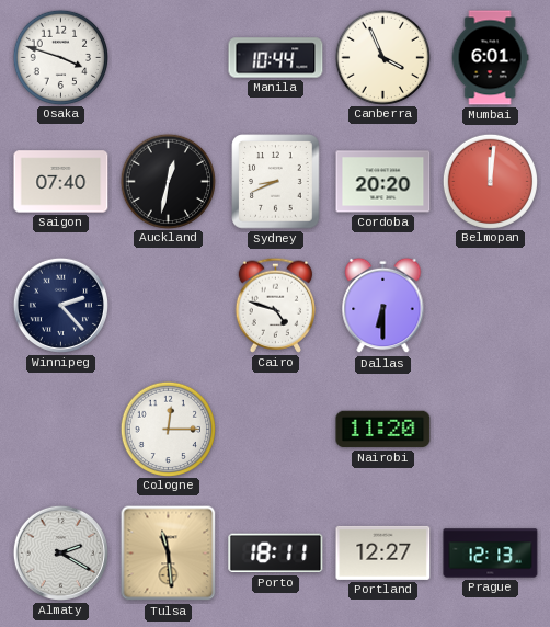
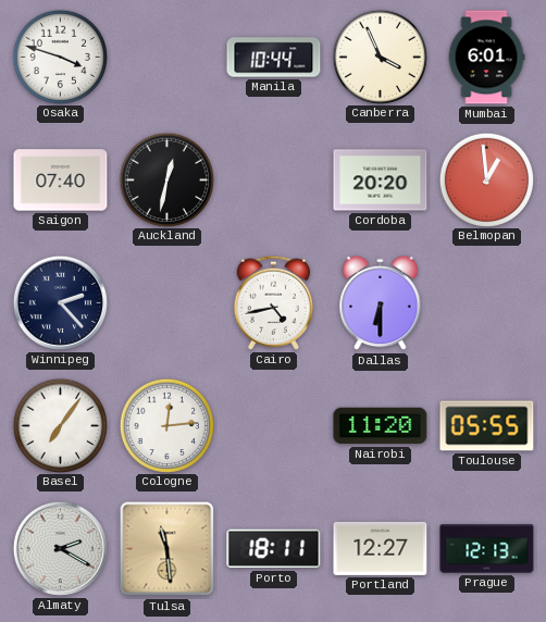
Sydney: 8:41 -> none
Belmopan: 12:01 -> 12:59
Cairo: 4:48 -> 4:43
Basel: none -> 7:06
Cologne: 12:15 -> 12:14
Toulouse: none -> 05:55
